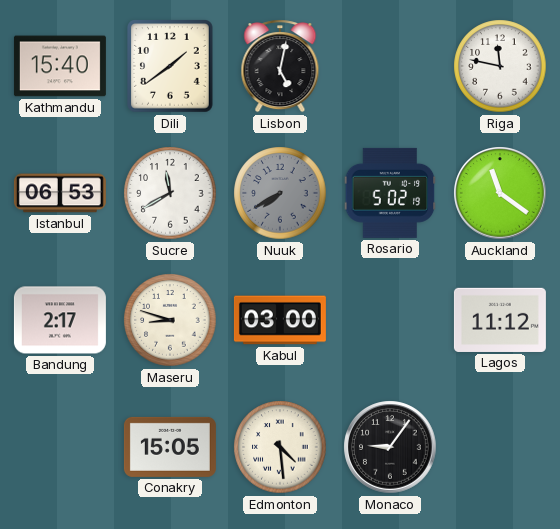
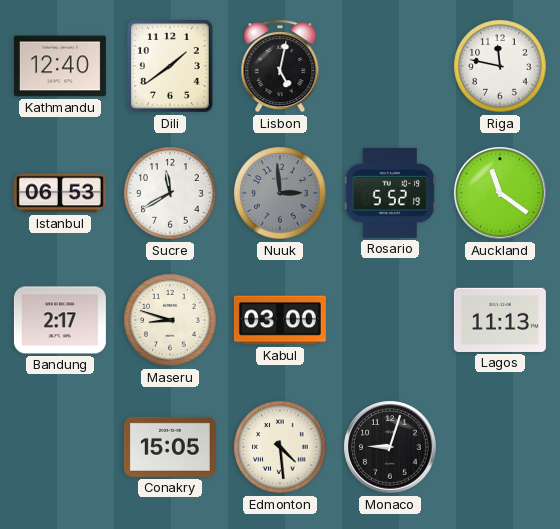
Kathmandu: 15:40 -> 12:40
Nuuk: 7:40 -> 2:59
Rosario: 5:02 -> 5:52
Lagos: 11:12 -> 11:13
Monaco: 9:06 -> 9:03
